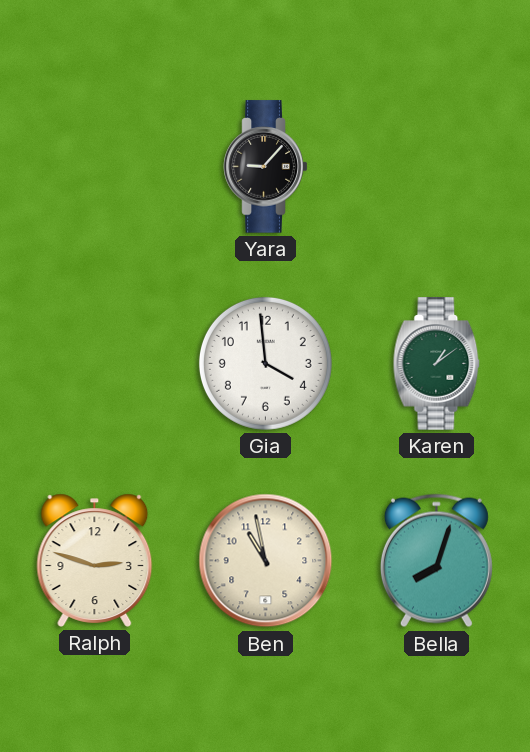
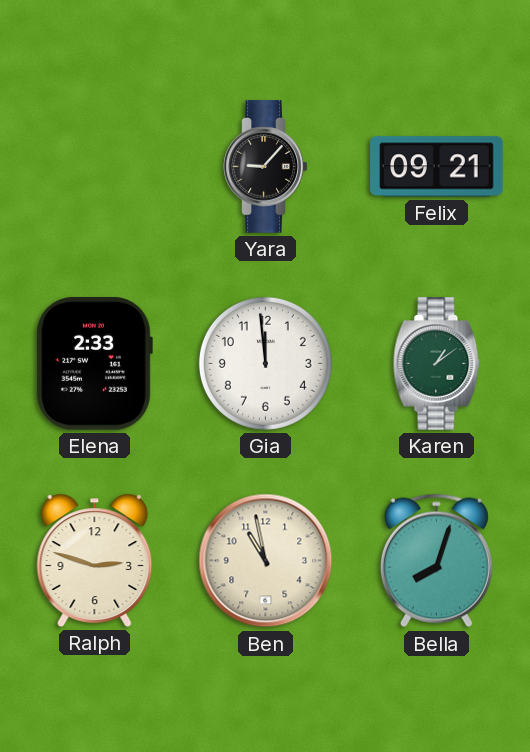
Felix: none -> 09:21
Elena: none -> 2:33
Gia: 3:59 -> 11:59
